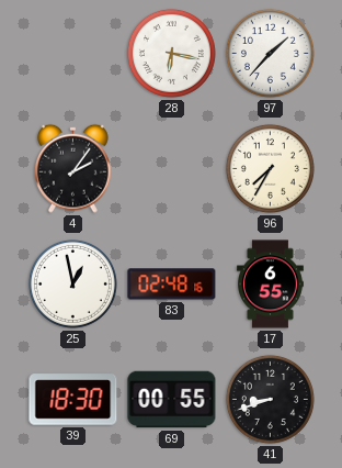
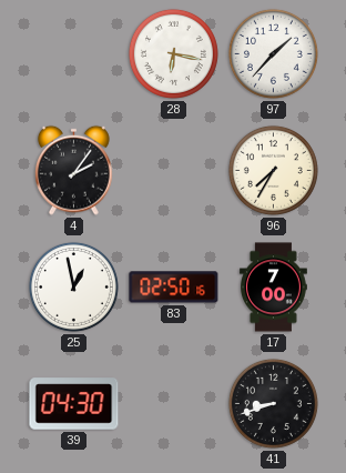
83: 02:48 -> 02:50
17: 6:55 -> 7:00
39: 18:30 -> 04:30
69: 00:55 -> none
